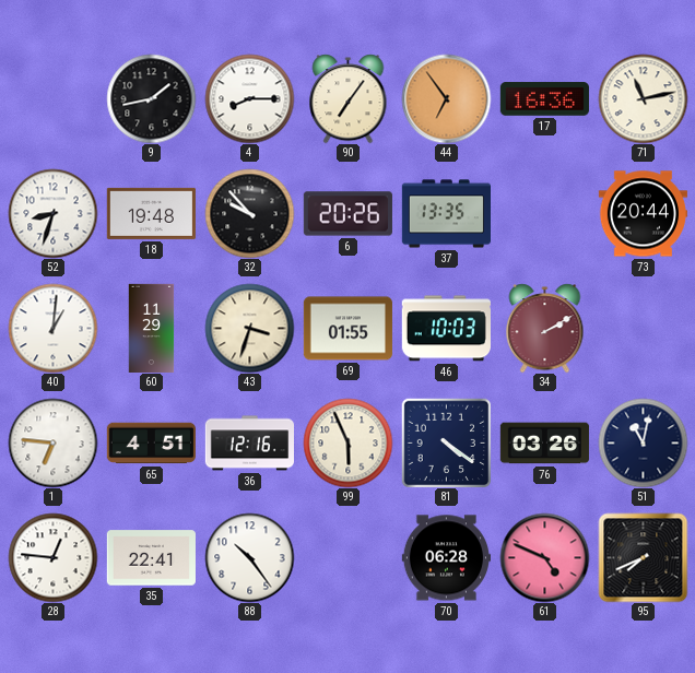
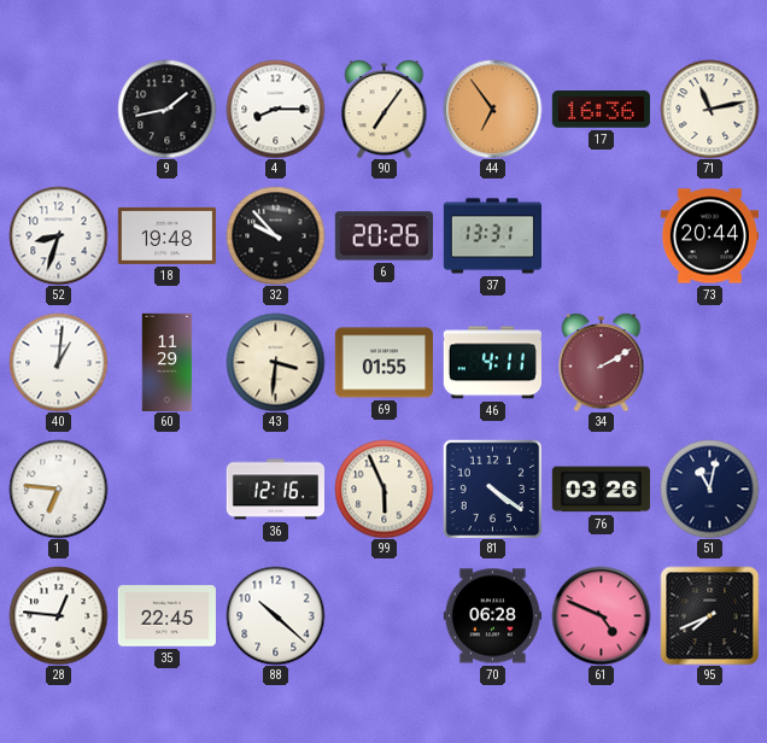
37: 13:35 -> 13:31
43: 3:33 -> 3:31
46: 10:03 -> 4:11
65: 4:51 -> none
35: 22:41 -> 22:45
88: 10:24 -> 10:22
